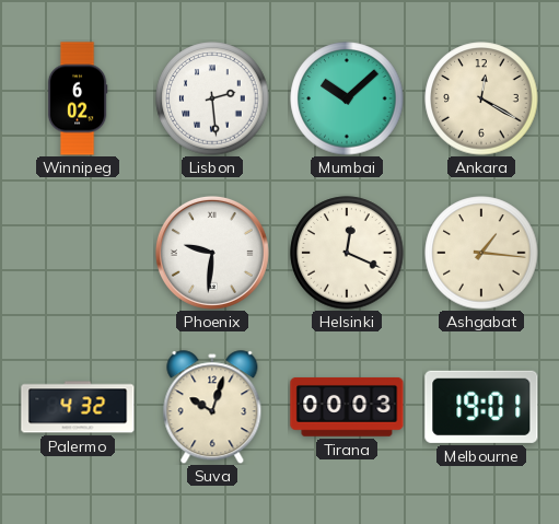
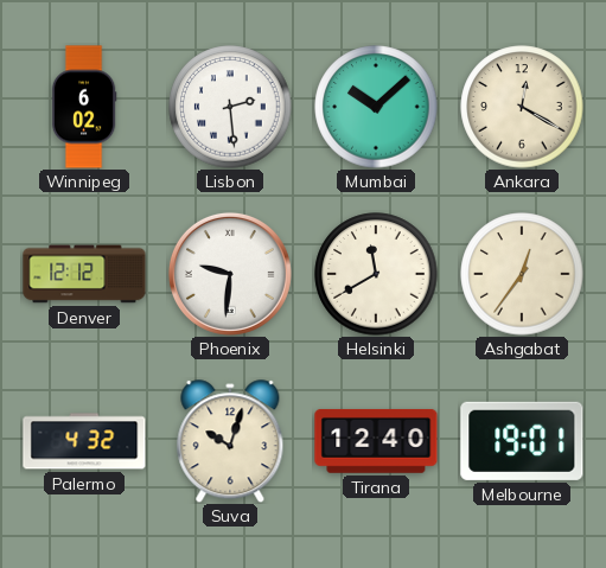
Denver: none -> 12:12
Helsinki: 12:19 -> 11:40
Ashgabat: 1:16 -> 12:36
Tirana: 00:03 -> 12:40
